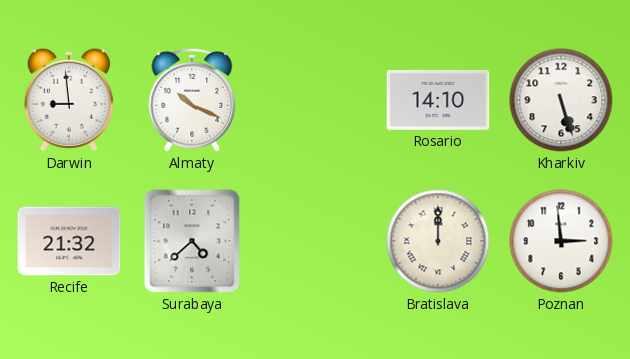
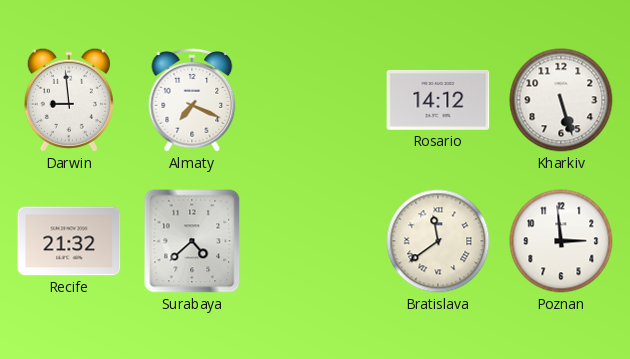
Almaty: 10:19 -> 7:19
Rosario: 14:10 -> 14:12
Bratislava: 12:00 -> 11:39
